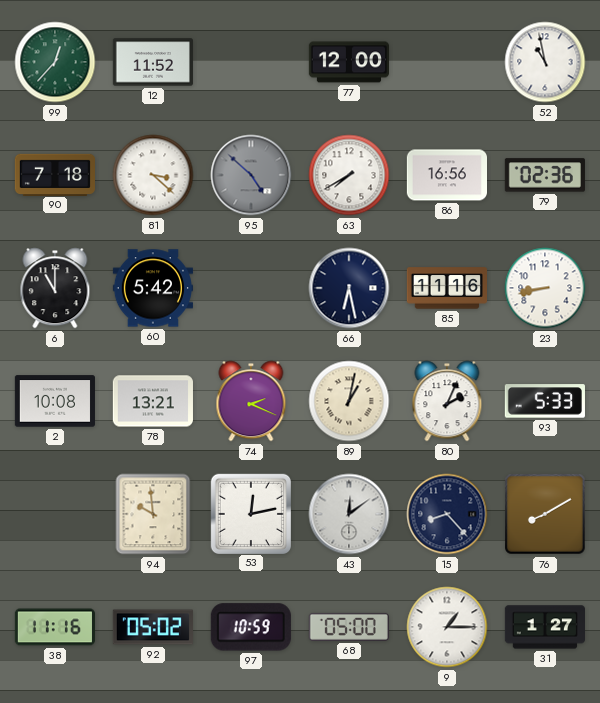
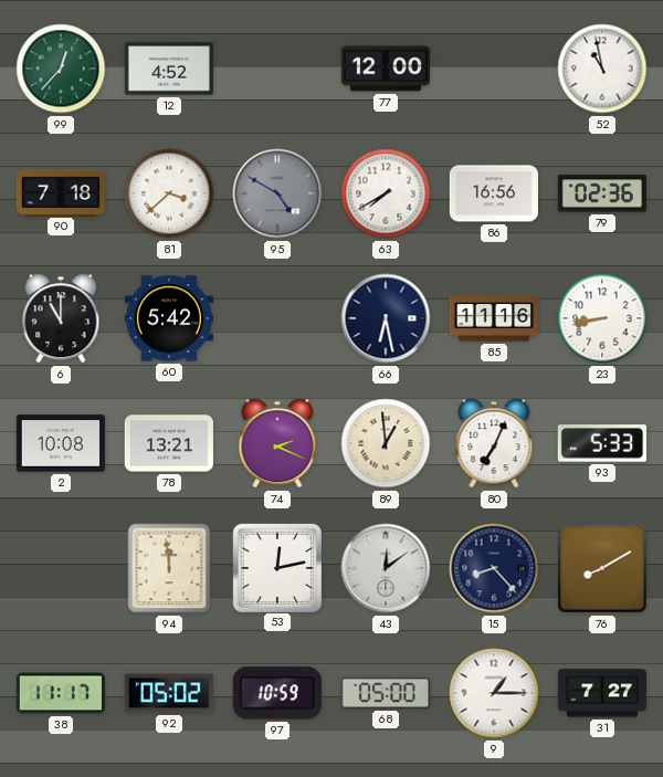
12: 11:52 -> 4:52
81: 3:22 -> 3:38
95: 4:52 -> 4:50
89: 1:02 -> 12:59
80: 2:04 -> 7:04
94: 9:59 -> 11:59
38: 11:16 -> 11:17
31: 1:27 -> 7:27
